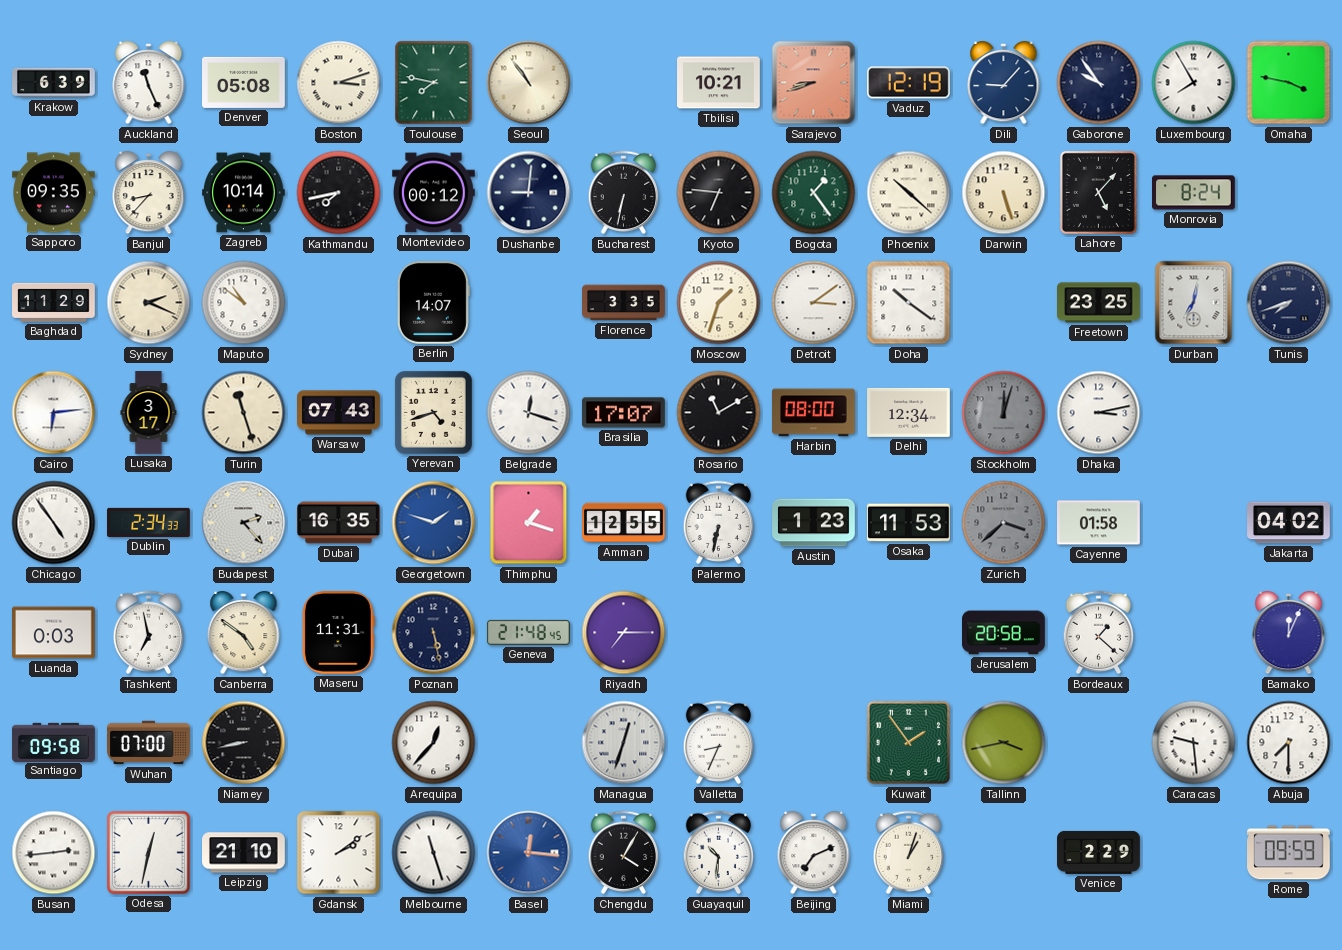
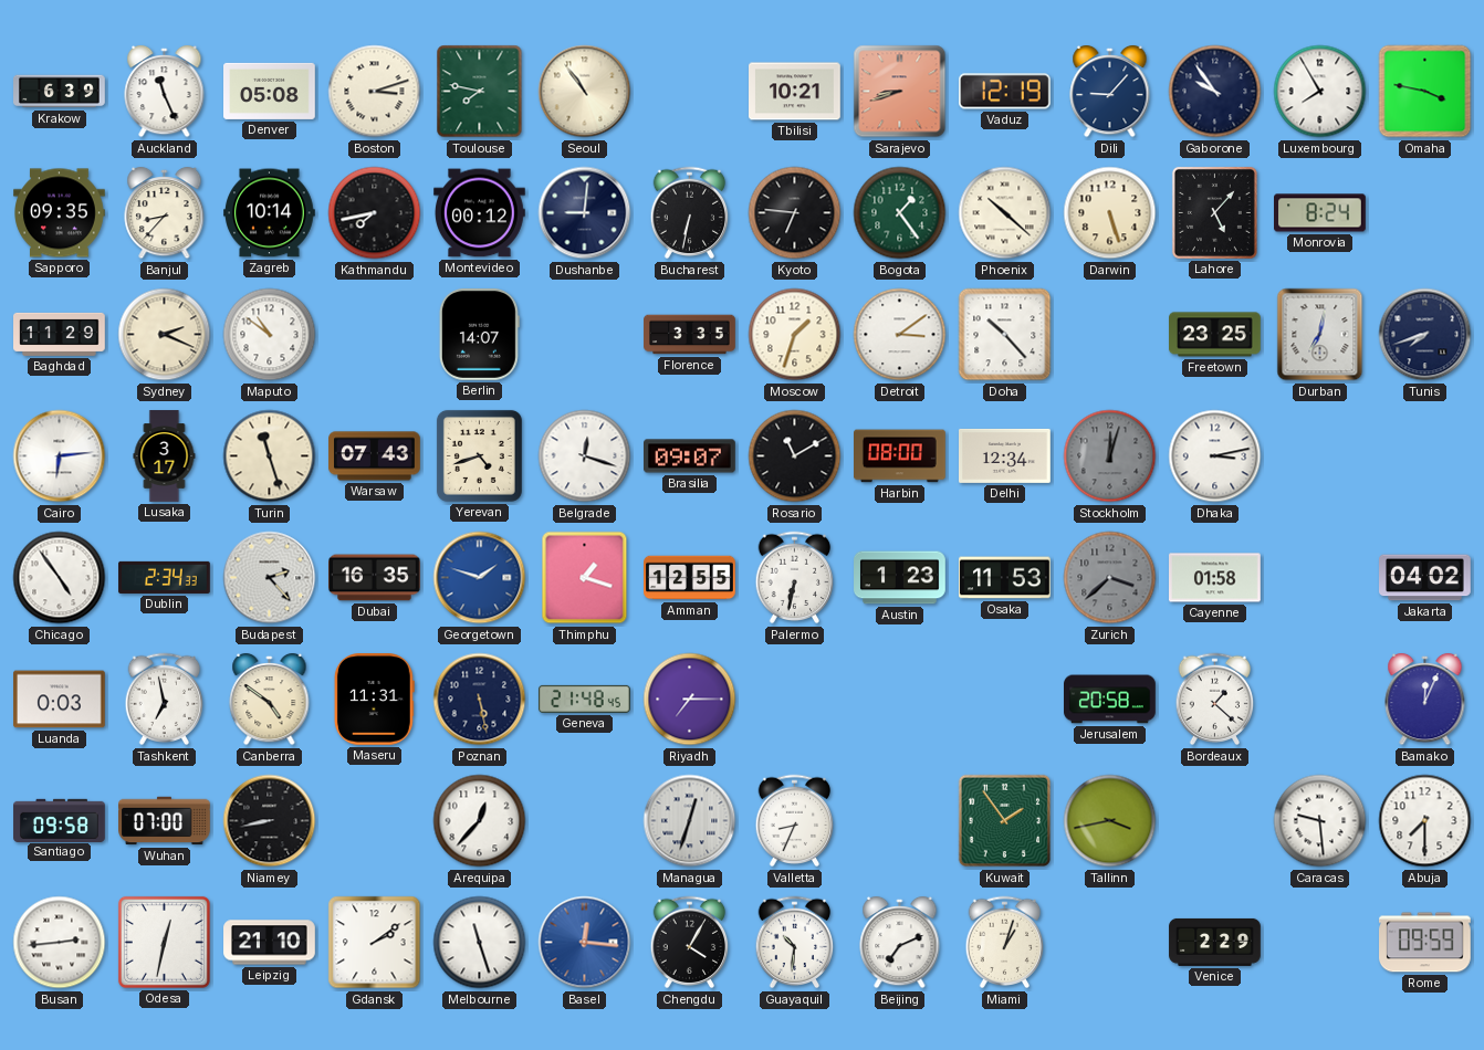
Doha: 10:21 -> 10:23
Brasilia: 17:07 -> 09:07
